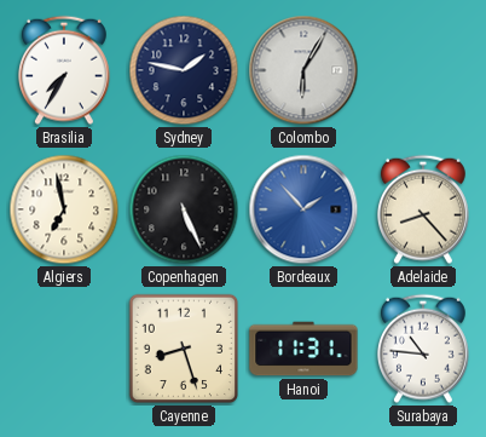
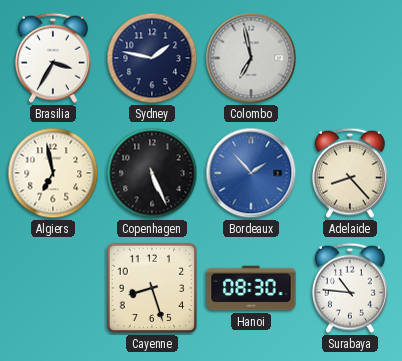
Brasilia: 7:35 -> 3:35
Colombo: 6:05 -> 6:58
Hanoi: 11:31 -> 08:30
